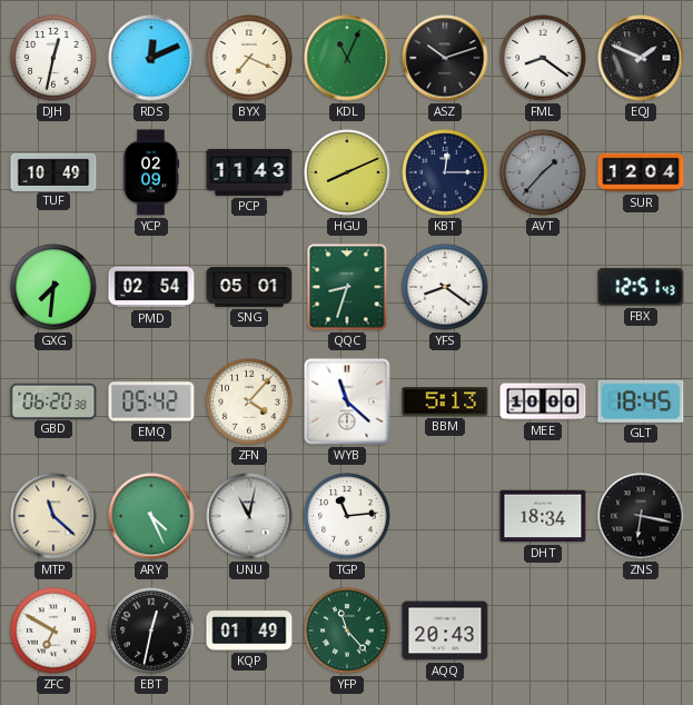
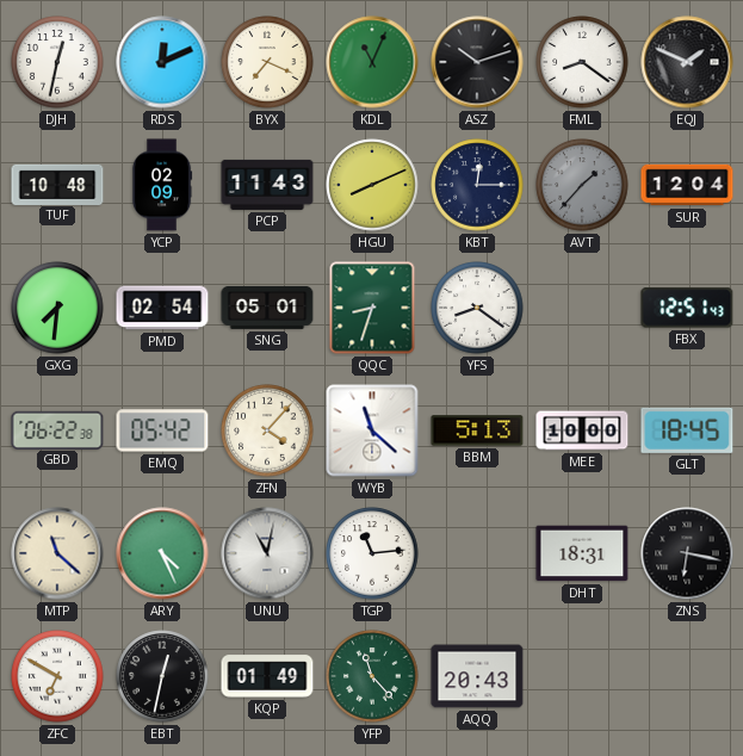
TUF: 10:49 -> 10:48
GBD: 06:20 -> 06:22
DHT: 18:34 -> 18:31
